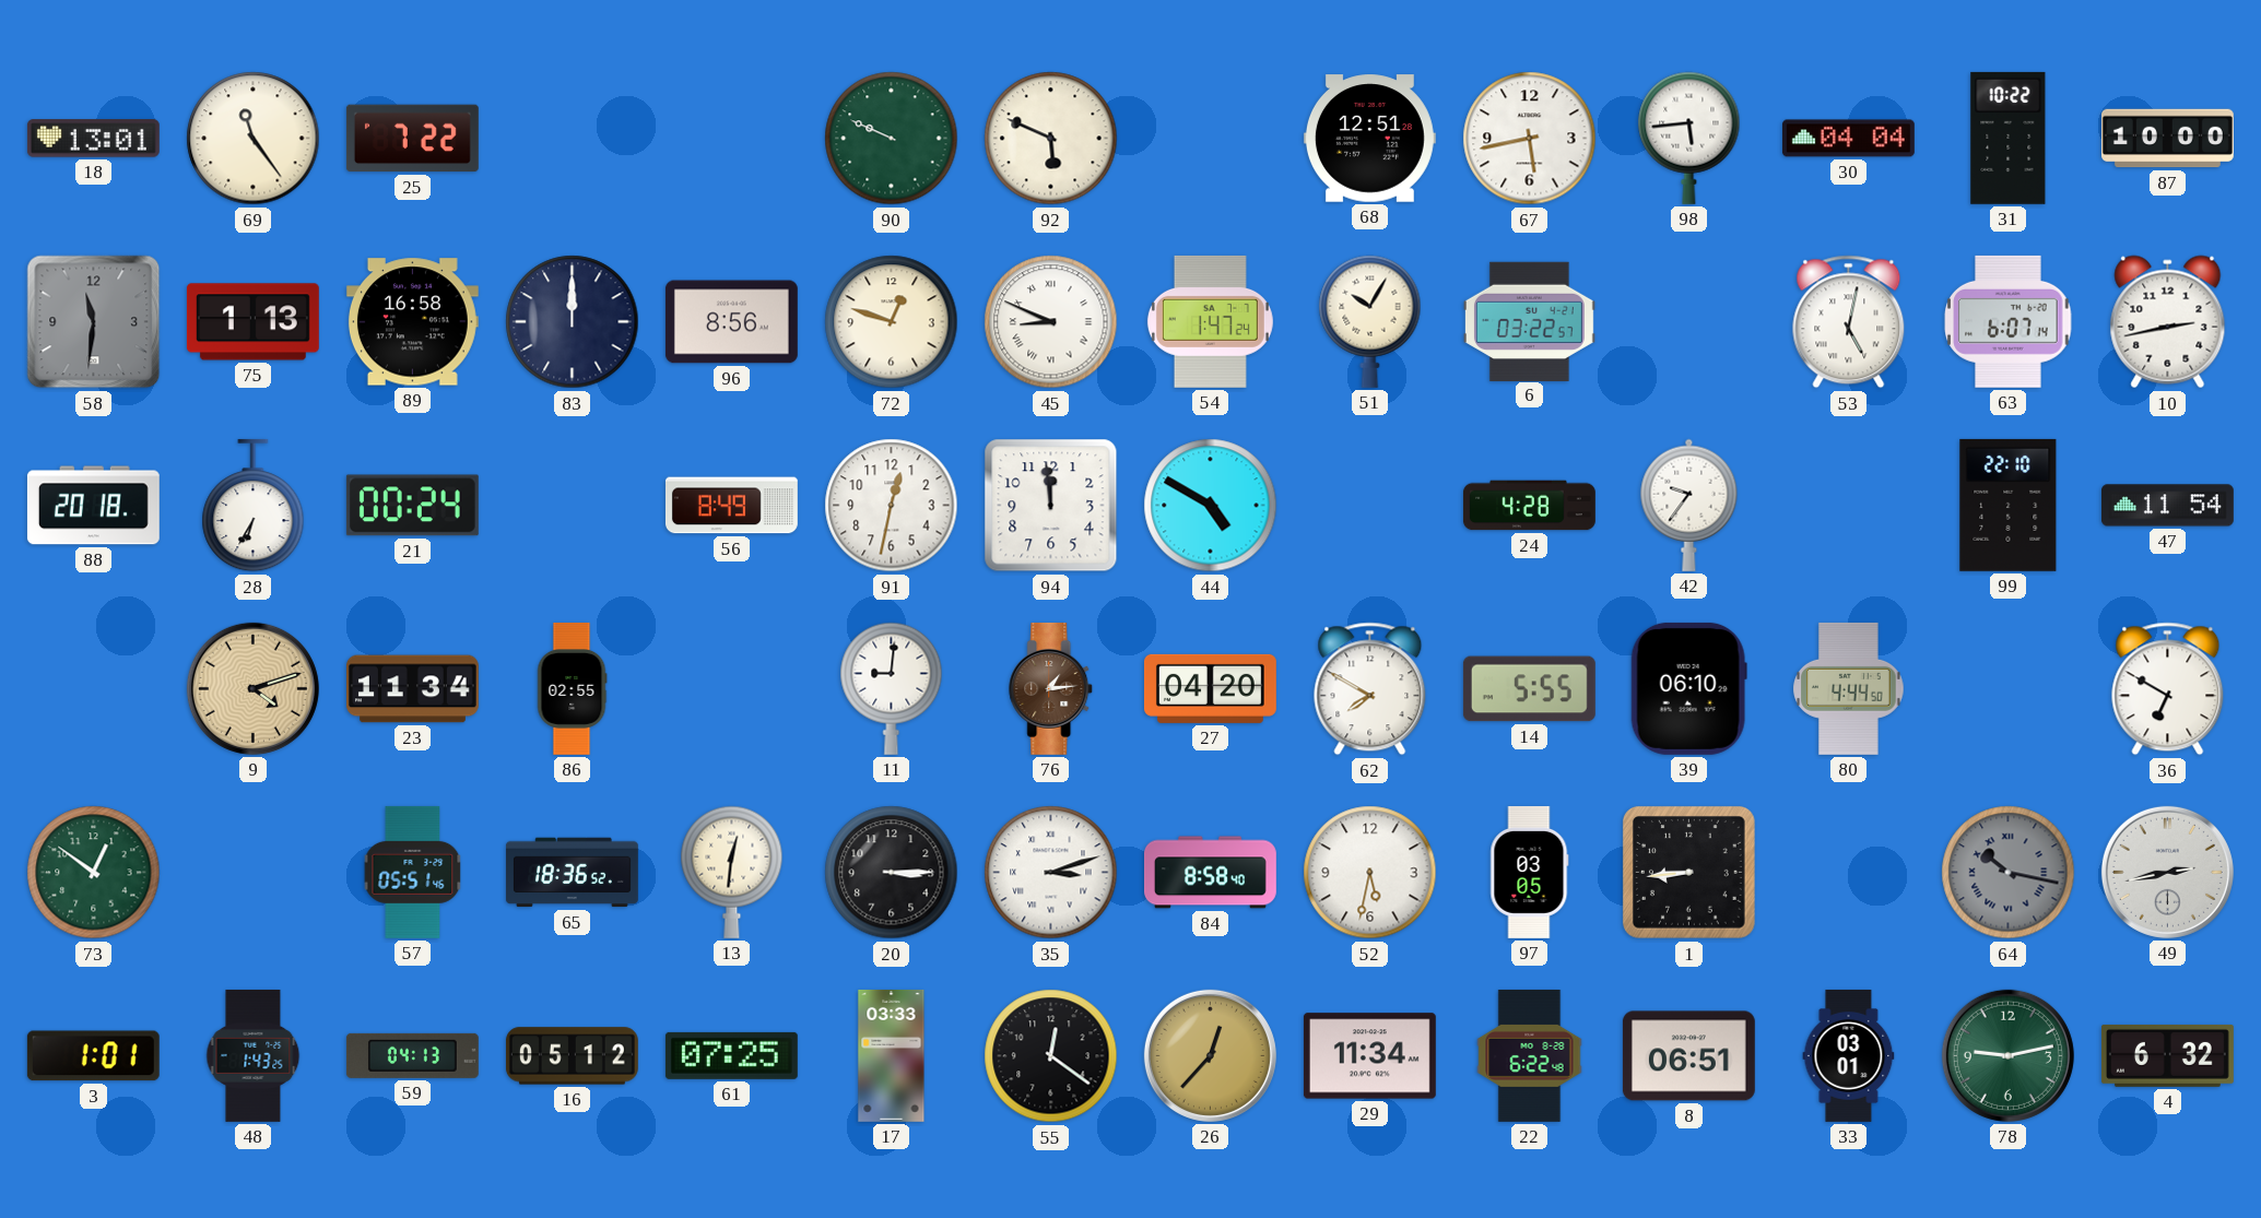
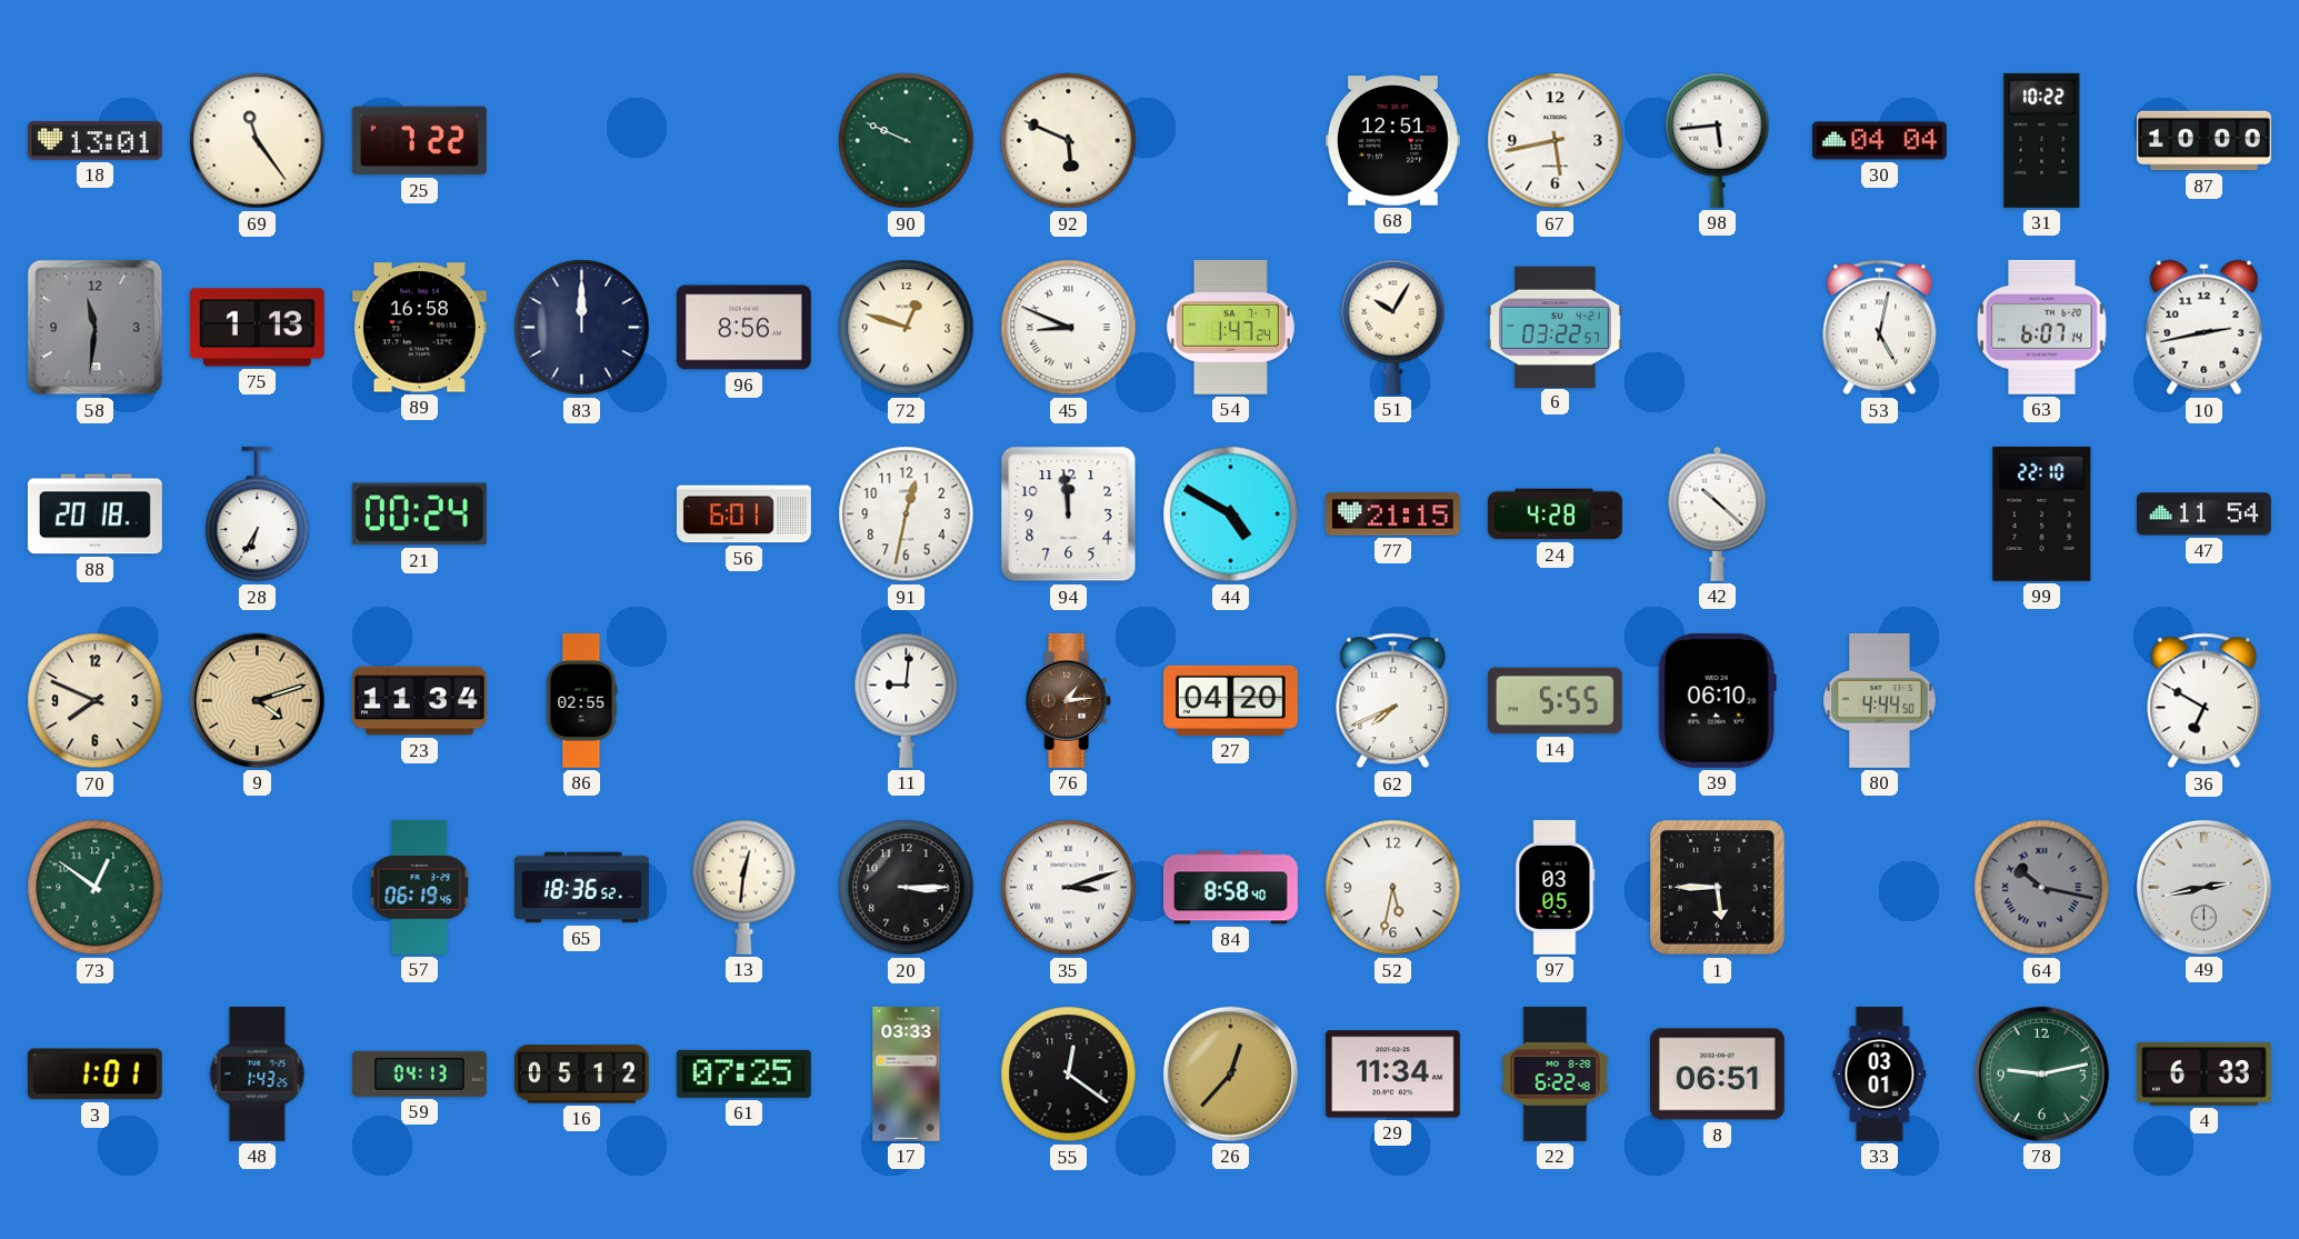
56: 8:49 -> 6:01
77: none -> 21:15
42: 9:36 -> 10:22
70: none -> 7:49
62: 7:50 -> 7:41
57: 05:51 -> 06:19
1: 8:44 -> 5:45
4: 6:32 -> 6:33
